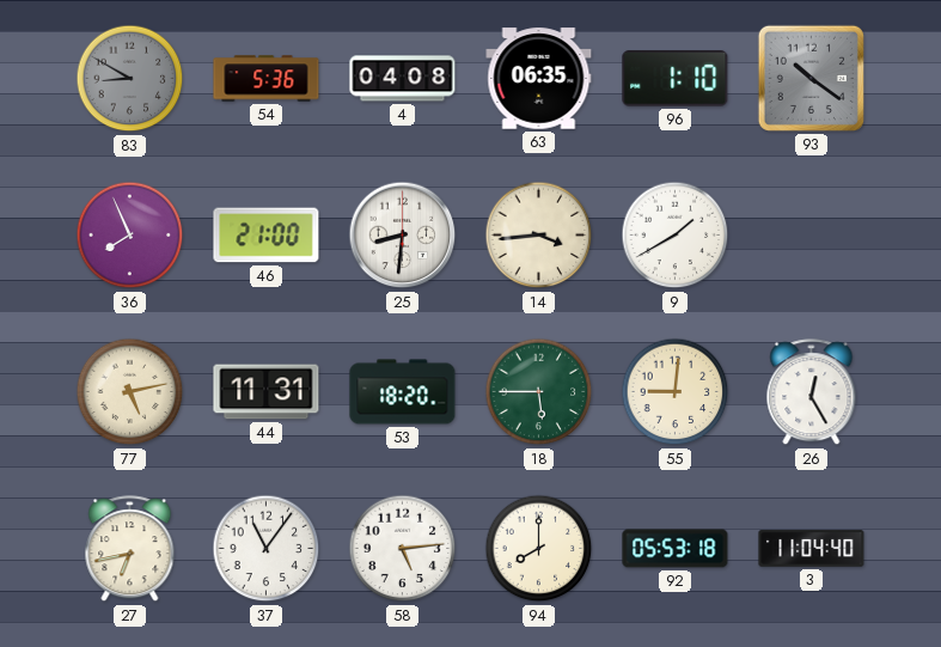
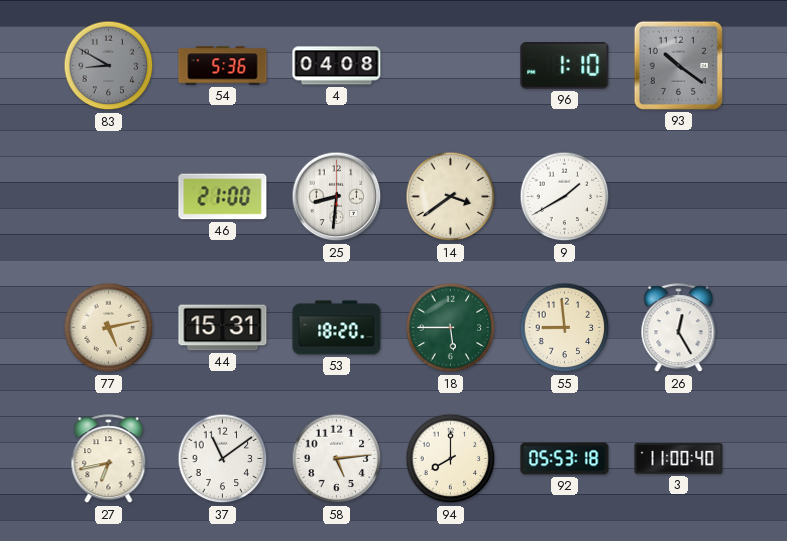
63: 06:35 -> none
36: 7:56 -> none
14: 3:44 -> 3:39
44: 11:31 -> 15:31
55: 9:01 -> 8:59
37: 11:06 -> 11:09
3: 11:04 -> 11:00
